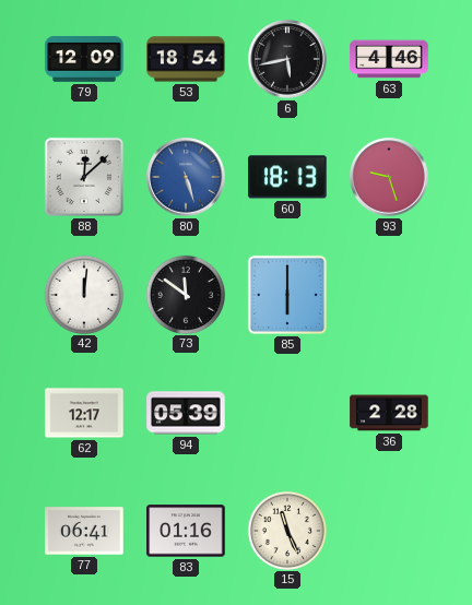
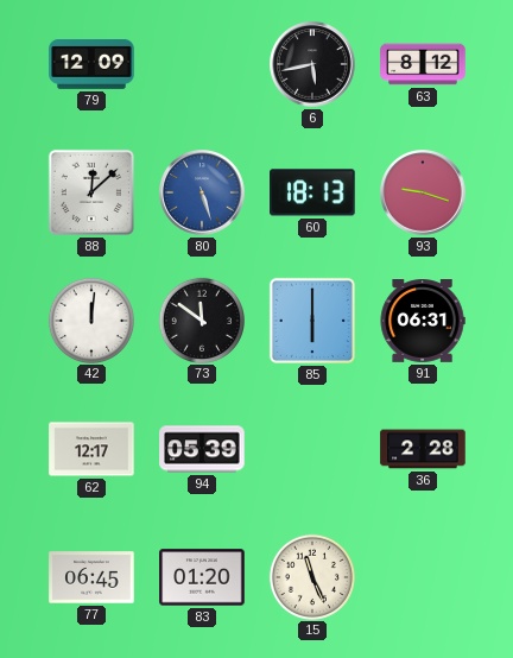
53: 18:54 -> none
63: 4:46 -> 8:12
93: 9:27 -> 9:18
91: none -> 06:31
77: 06:41 -> 06:45
83: 01:16 -> 01:20
